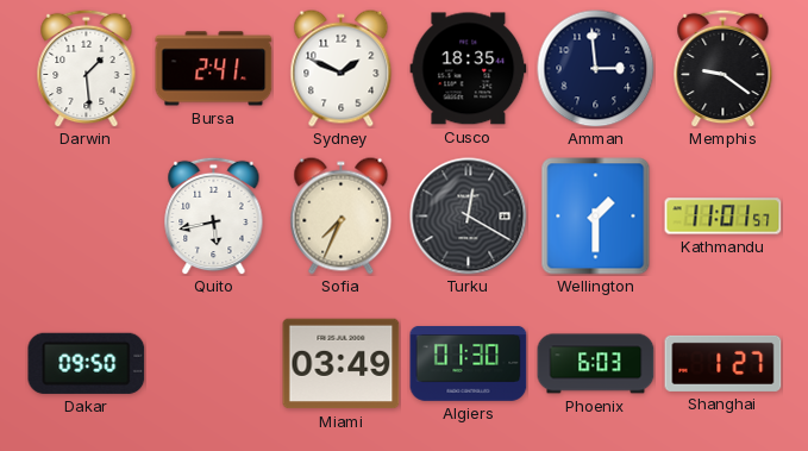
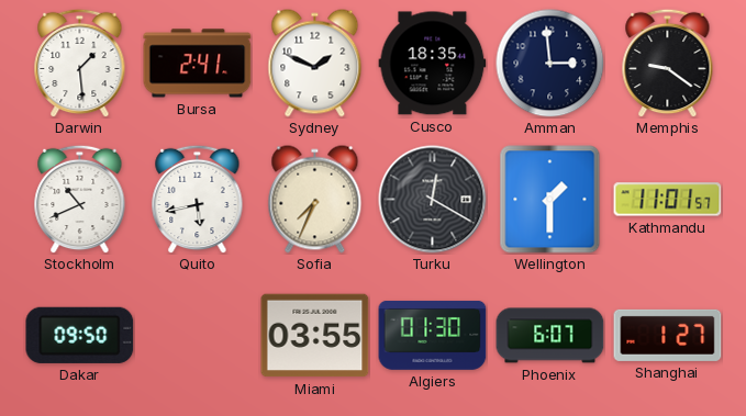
Stockholm: none -> 10:41
Miami: 03:49 -> 03:55
Phoenix: 6:03 -> 6:07
